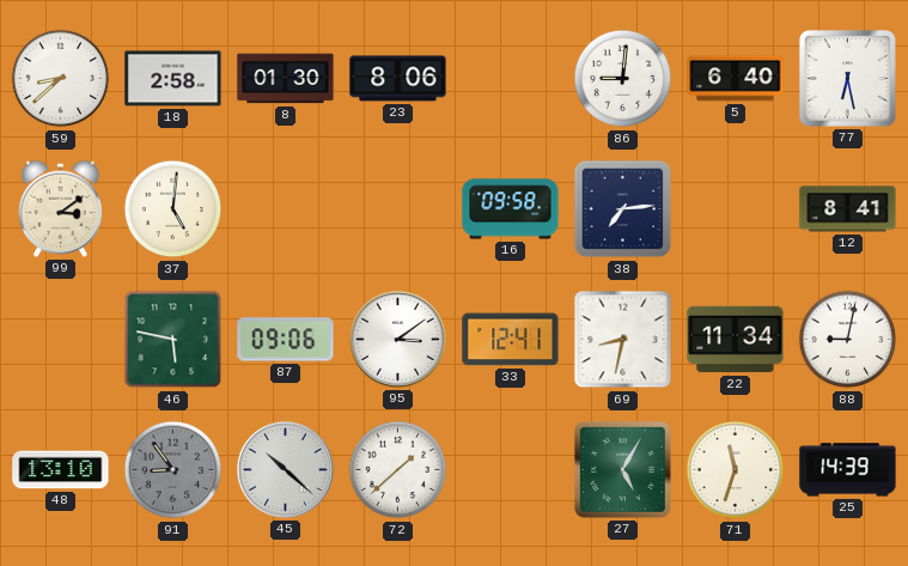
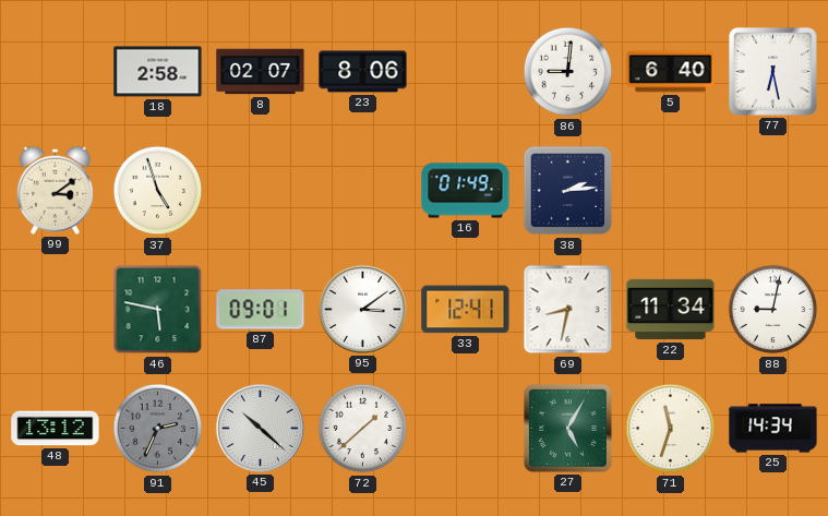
59: 8:38 -> none
8: 01:30 -> 02:07
37: 5:01 -> 4:57
16: 09:58 -> 01:49
38: 7:14 -> 2:14
12: 8:41 -> none
87: 09:06 -> 09:01
48: 13:10 -> 13:12
91: 8:54 -> 2:34
25: 14:39 -> 14:34
